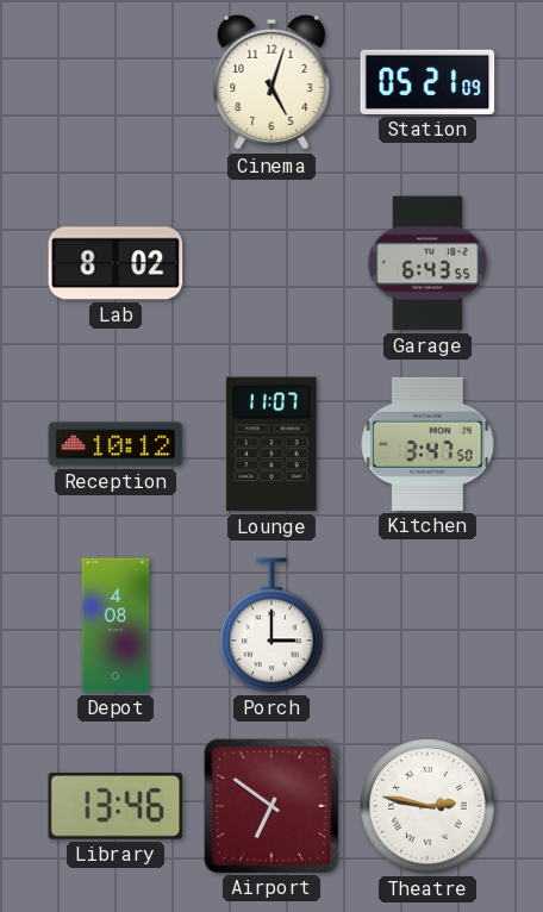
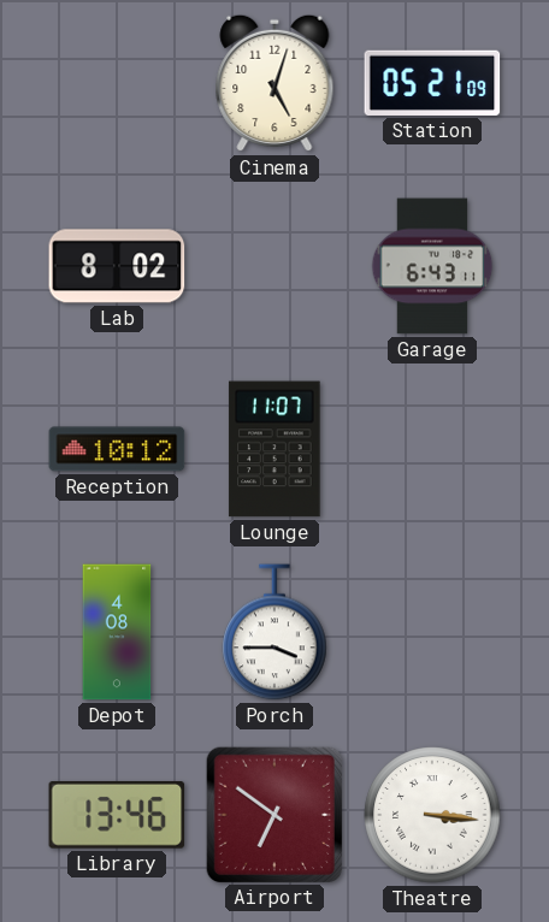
Garage: 6:43:55 -> 6:43:11
Kitchen: 3:47 -> none
Porch: 3:00 -> 3:45
Theatre: 2:47 -> 3:16
